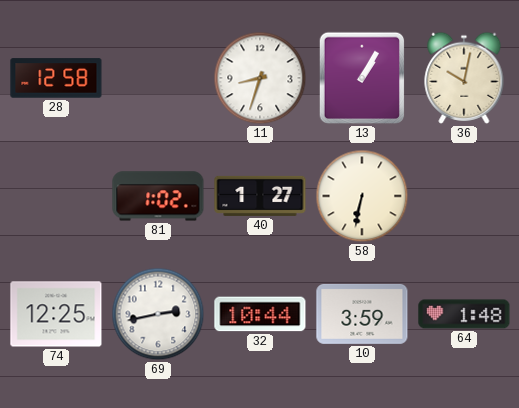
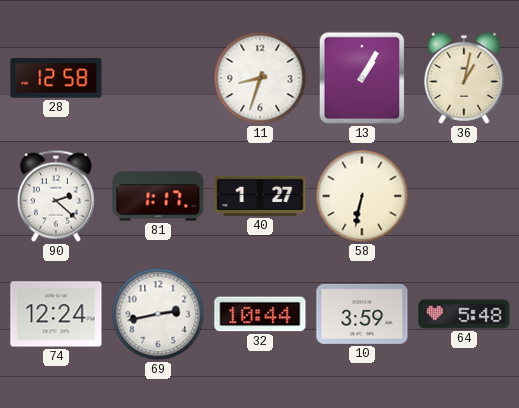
36: 10:02 -> 1:02
90: none -> 2:22
81: 1:02 -> 1:17
74: 12:25 -> 12:24
64: 1:48 -> 5:48
